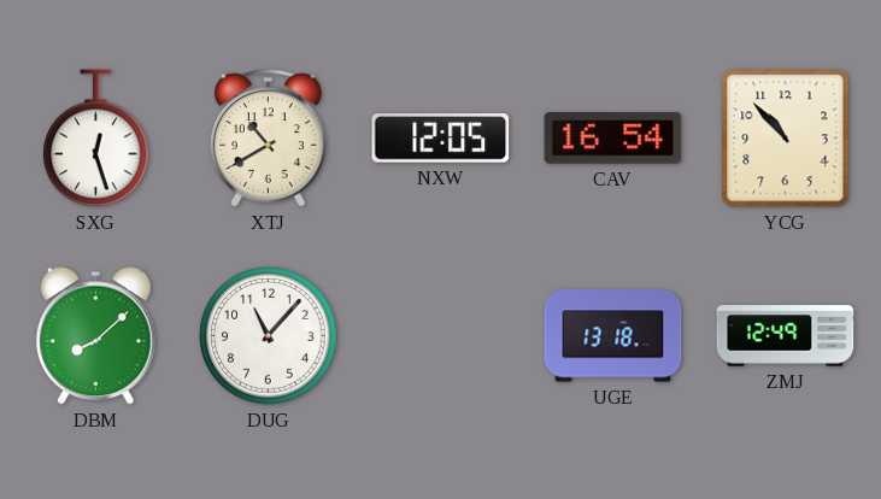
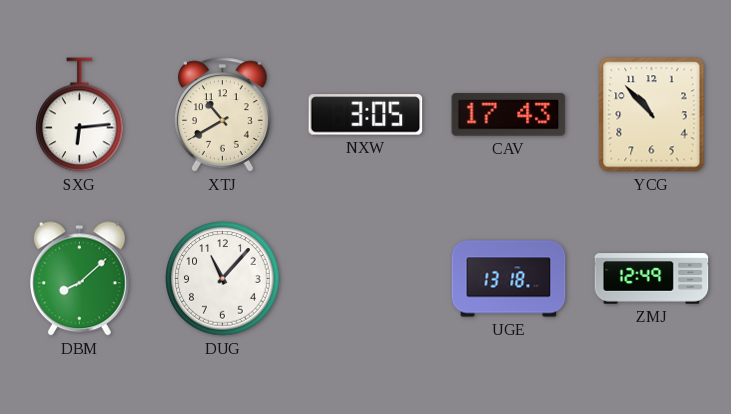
SXG: 12:27 -> 6:14
NXW: 12:05 -> 3:05
CAV: 16:54 -> 17:43
